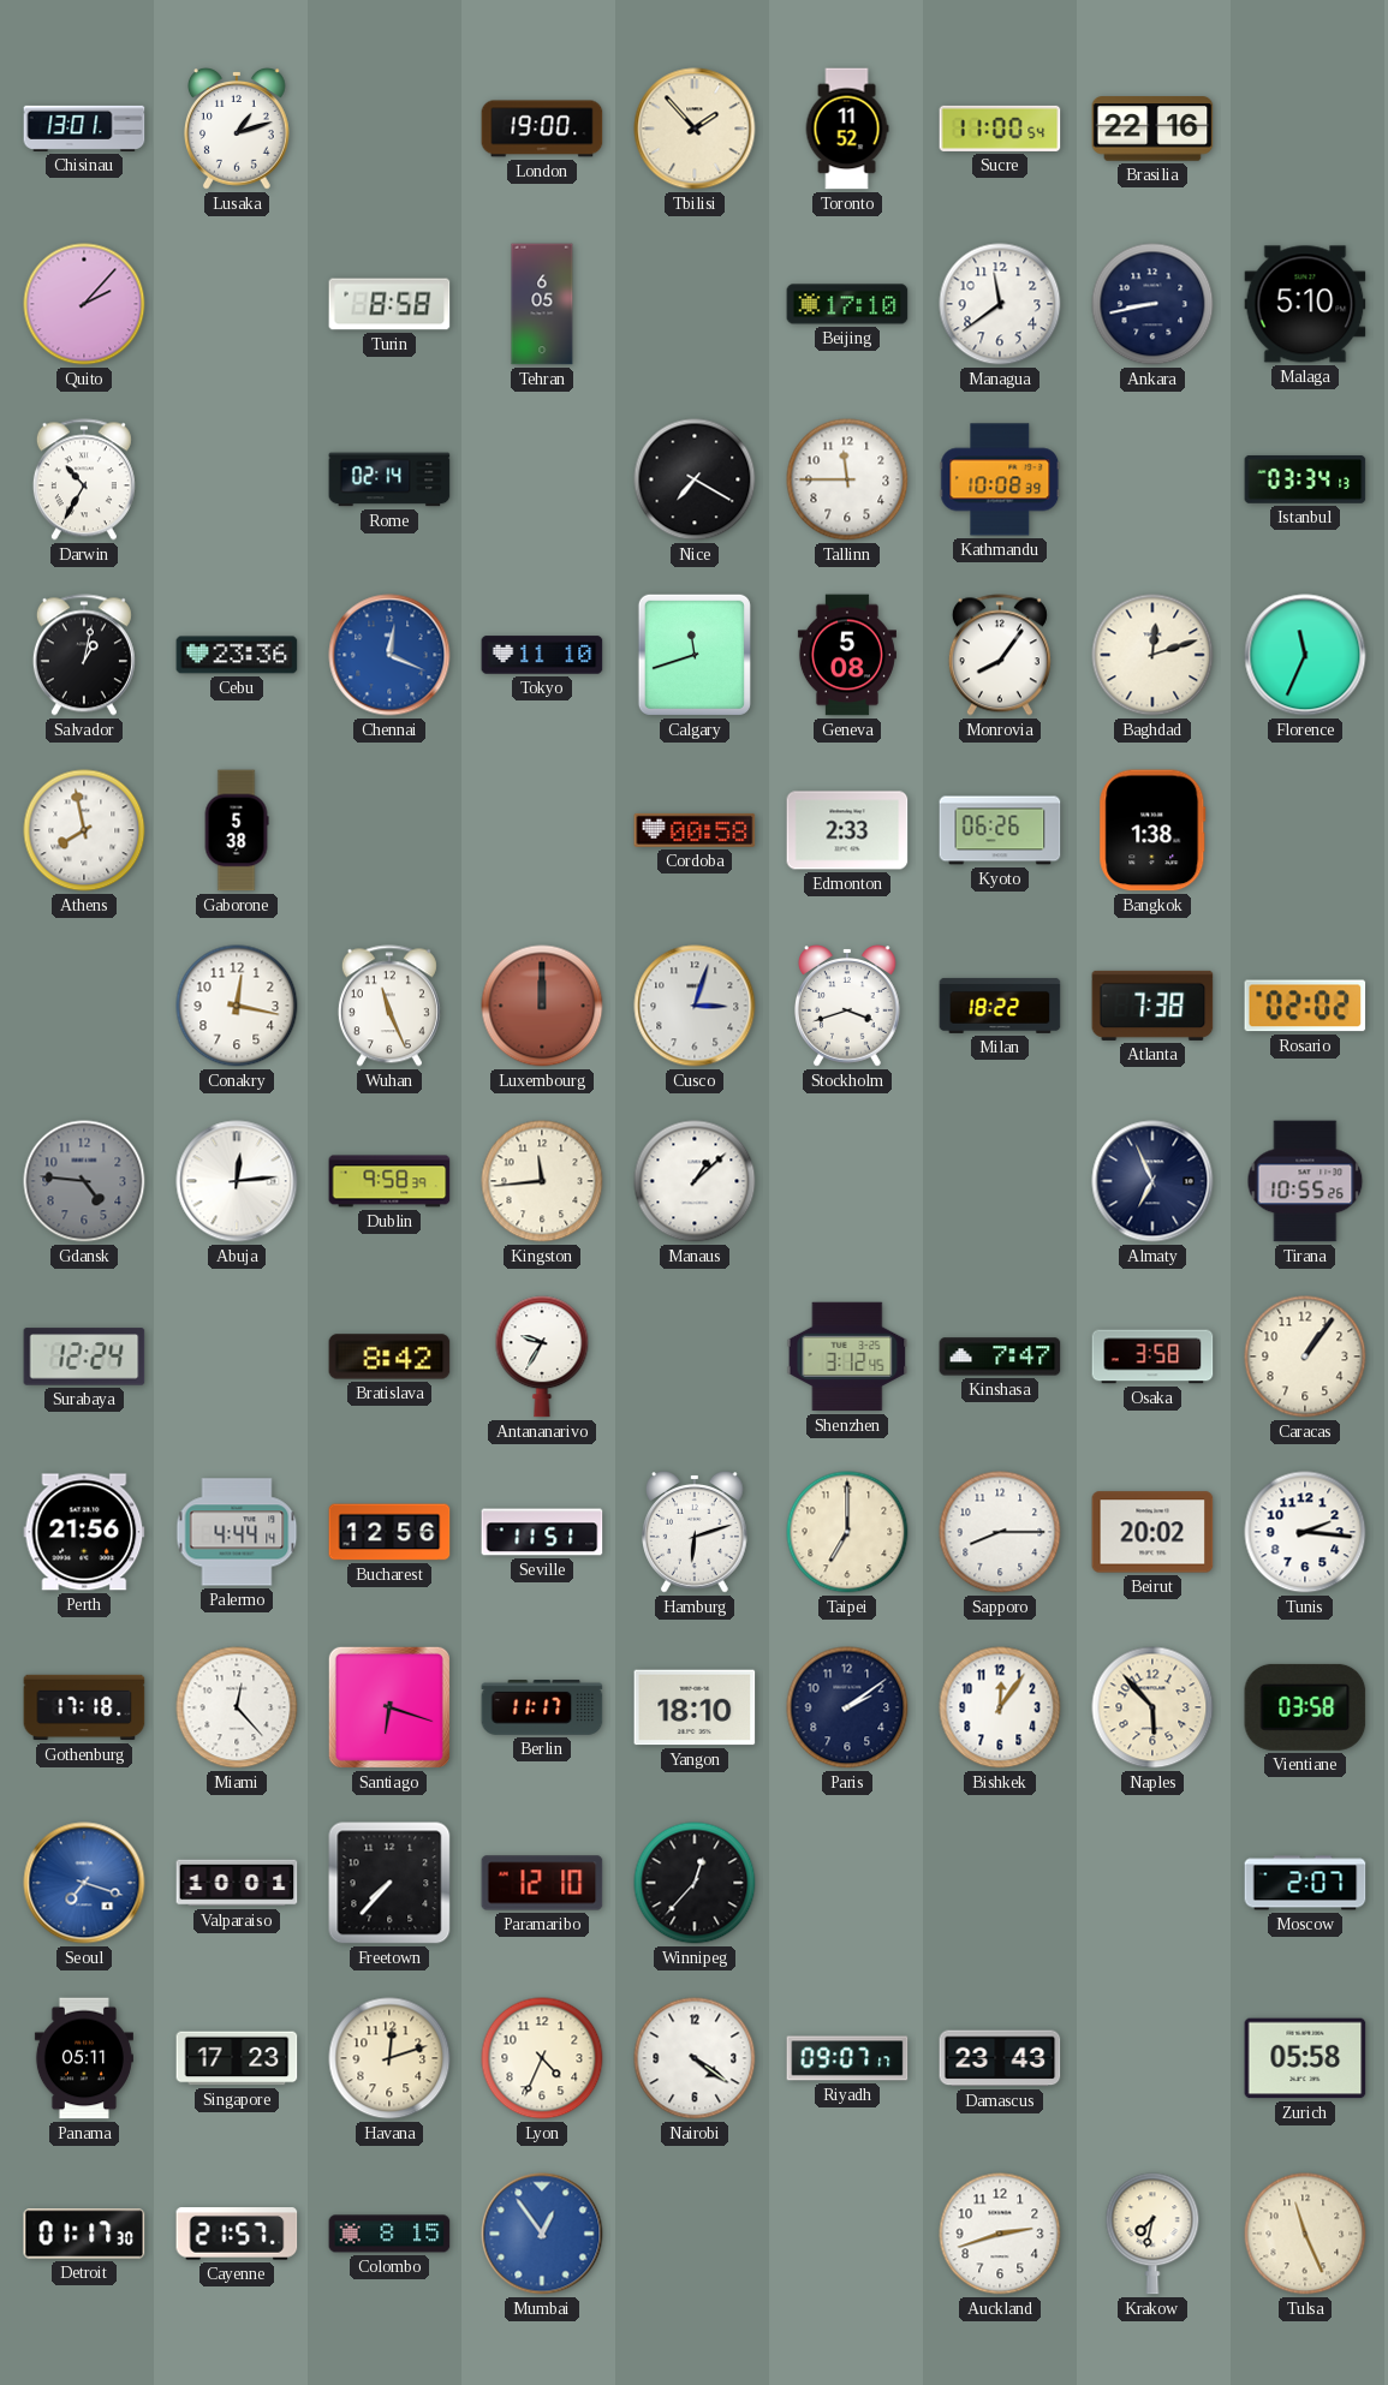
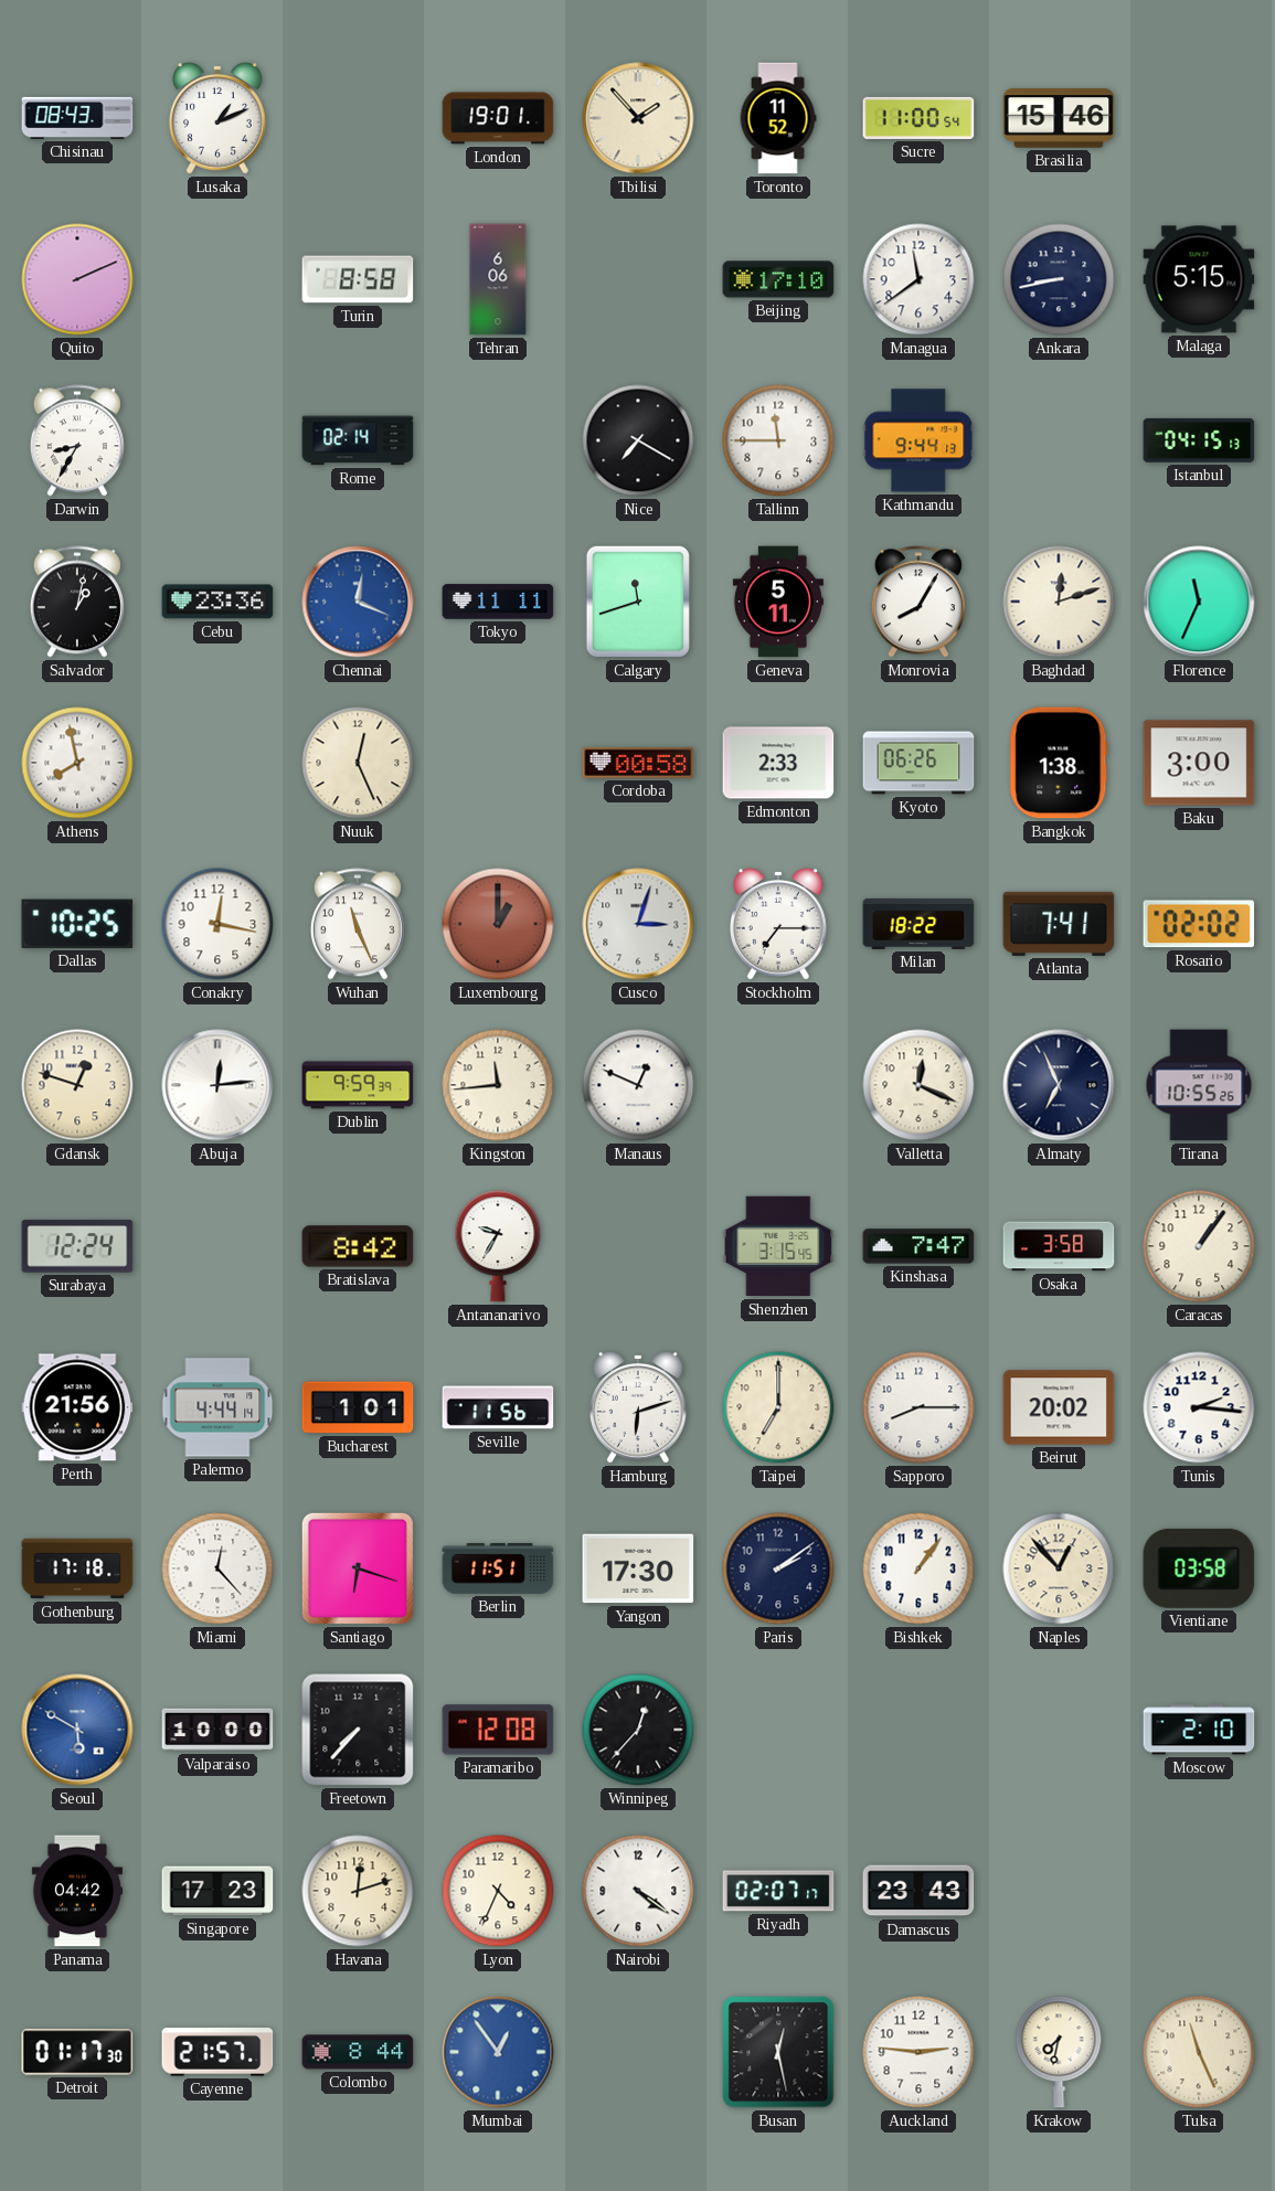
Chisinau: 13:01 -> 08:43
Lusaka: 1:12 -> 1:11
London: 19:00 -> 19:01
Brasilia: 22:16 -> 15:46
Quito: 2:07 -> 2:11
Tehran: 6:05 -> 6:06
Malaga: 5:10 -> 5:15
Darwin: 10:35 -> 8:35
Kathmandu: 10:08 -> 9:44
Istanbul: 03:34 -> 04:15
Tokyo: 11:10 -> 11:11
Geneva: 5:08 -> 5:11
Monrovia: 8:06 -> 8:05
Gaborone: 5:38 -> none
Nuuk: none -> 12:26
Baku: none -> 3:00
Dallas: none -> 10:25
Luxembourg: 12:00 -> 1:00
Stockholm: 3:42 -> 7:15
Atlanta: 7:38 -> 7:41
Gdansk: 4:46 -> 12:48
Gdansk dial: grey -> cream
Dublin: 9:58 -> 9:59
Manaus: 1:08 -> 12:49
Valletta: none -> 12:19
Shenzhen: 3:12 -> 3:15
Bucharest: 12:56 -> 1:01
Seville: 11:51 -> 11:56
Berlin: 11:17 -> 11:51
Yangon: 18:10 -> 17:30
Bishkek: 12:06 -> 1:06
Naples: 5:53 -> 12:53
Seoul: 7:18 -> 5:50
Valparaiso: 10:01 -> 10:00
Paramaribo: 12:10 -> 12:08
Moscow: 2:07 -> 2:10
Panama: 05:11 -> 04:42
Riyadh: 09:07 -> 02:07
Zurich: 05:58 -> none
Colombo: 8:15 -> 8:44
Busan: none -> 12:28
Auckland: 2:42 -> 2:46
